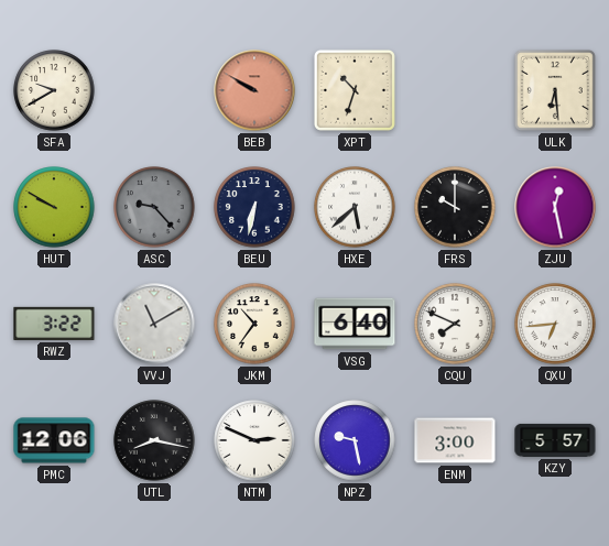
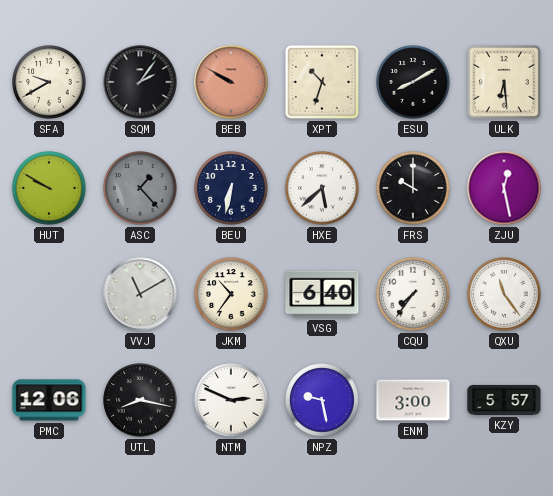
SQM: none -> 2:06
ESU: none -> 8:10
ASC: 9:23 -> 1:23
RWZ: 3:22 -> none
CQU: 7:49 -> 7:36
QXU: 6:44 -> 11:24
